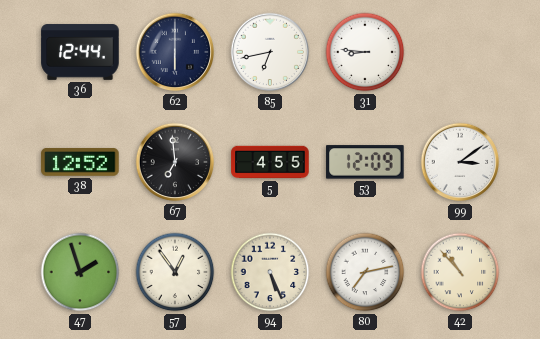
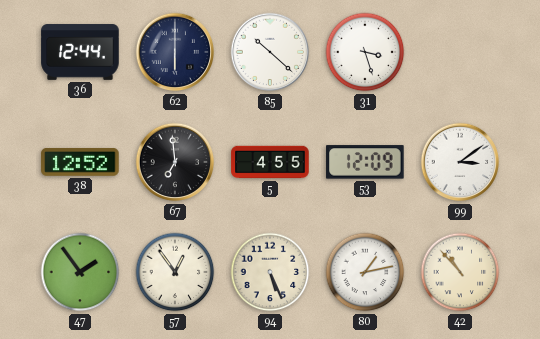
85: 6:43 -> 10:22
31: 8:46 -> 3:27
47: 1:57 -> 1:54
80: 7:13 -> 1:13
